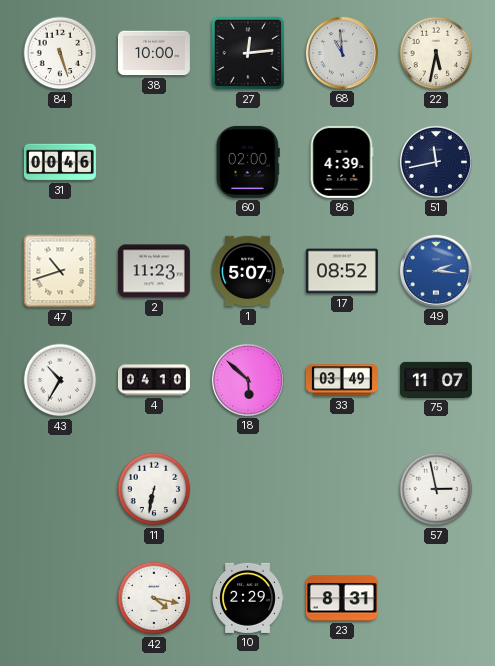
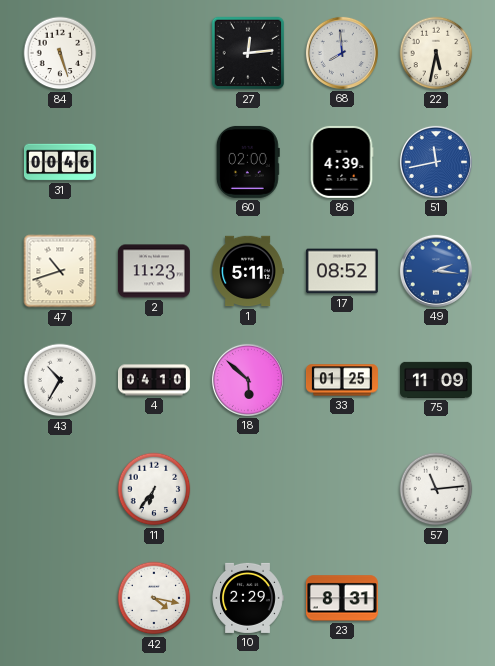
38: 10:00 -> none
68: 10:59 -> 7:59
51 dial: navy -> blue
1: 5:07 -> 5:11
33: 03:49 -> 01:25
75: 11:07 -> 11:09
11: 6:32 -> 6:36
57: 2:58 -> 11:14
